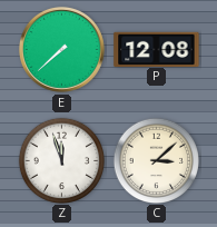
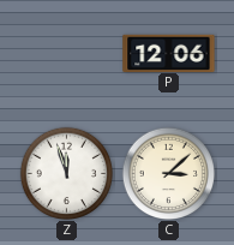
E: 7:38 -> none
P: 12:08 -> 12:06
